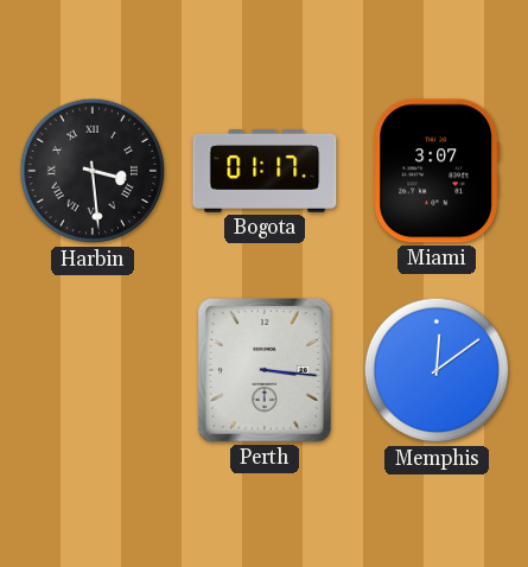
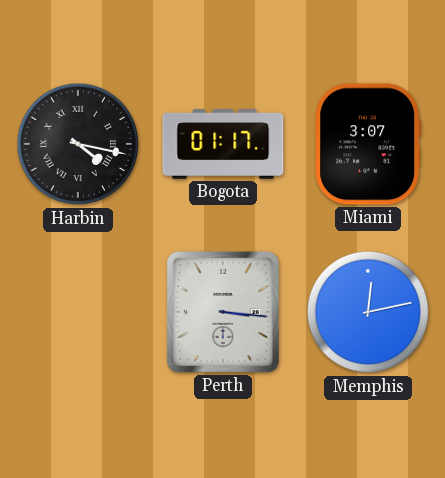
Harbin: 3:29 -> 4:17
Memphis: 12:09 -> 12:13
